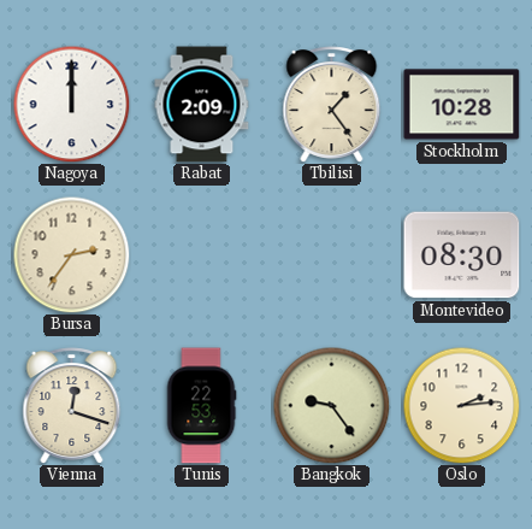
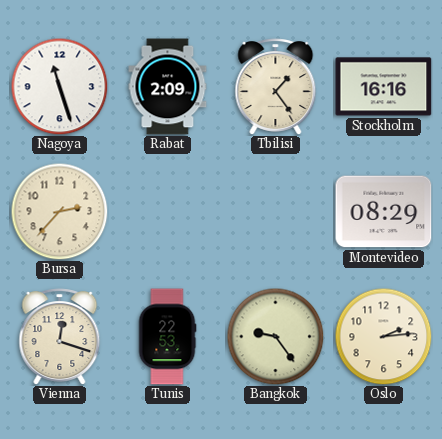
Nagoya: 12:00 -> 11:27
Stockholm: 10:28 -> 16:16
Bursa: 2:36 -> 2:37
Montevideo: 08:30 -> 08:29
